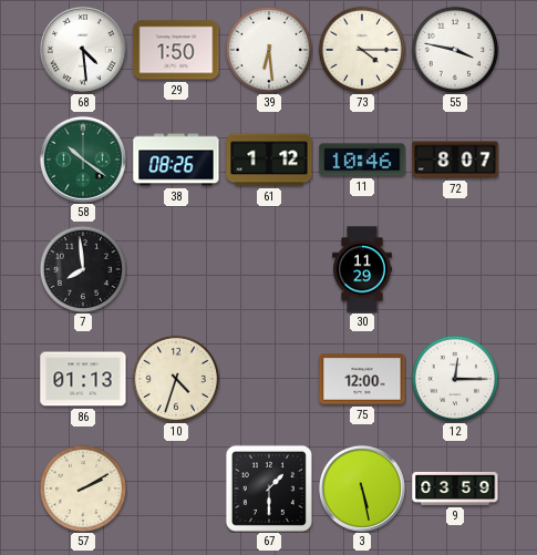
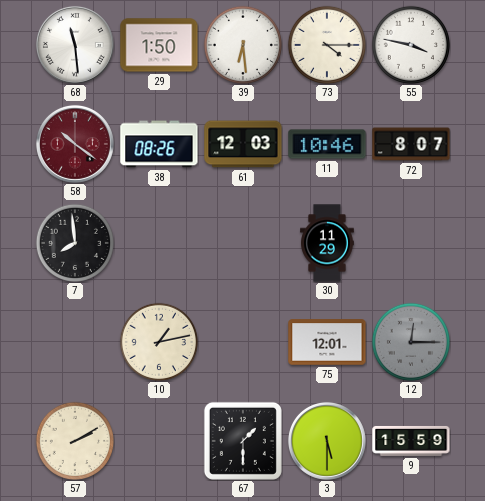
68: 4:29 -> 11:29
58 dial: green -> burgundy
61: 1:12 -> 12:03
86: 01:13 -> none
10: 4:33 -> 1:13
75: 12:00 -> 12:01
12 dial: white -> grey
3: 5:28 -> 5:30
9: 03:59 -> 15:59
